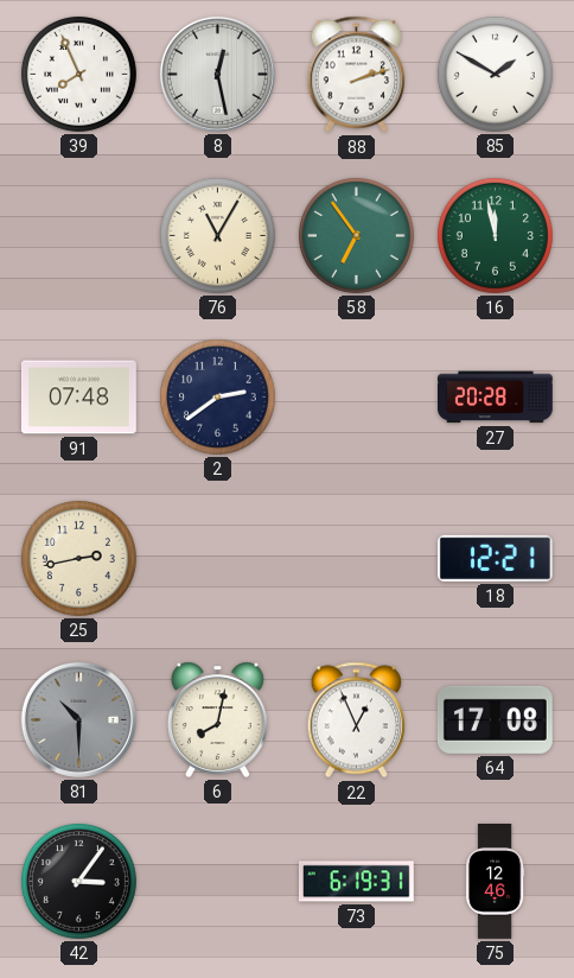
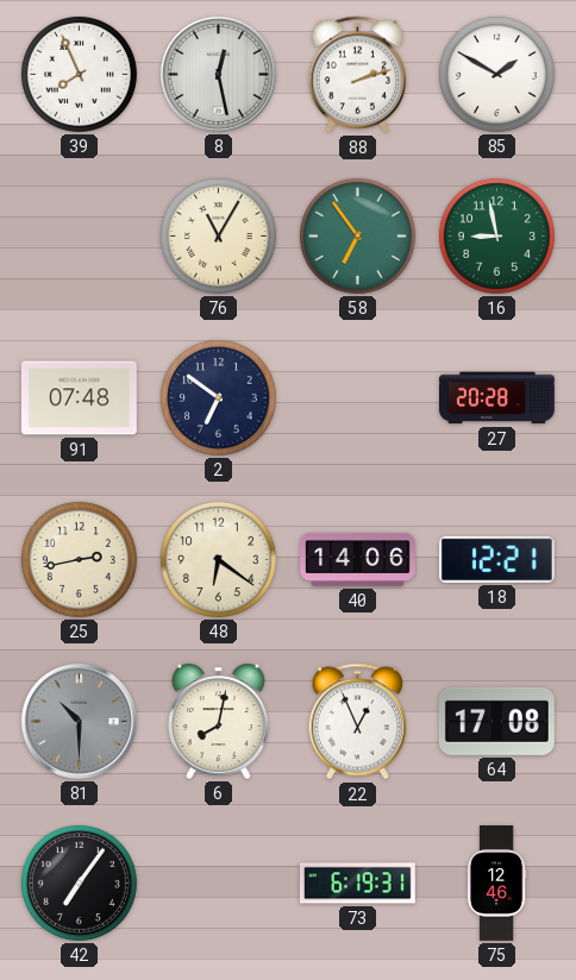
16: 11:58 -> 8:58
2: 2:39 -> 6:51
48: none -> 6:21
40: none -> 14:06
42: 3:06 -> 7:06
